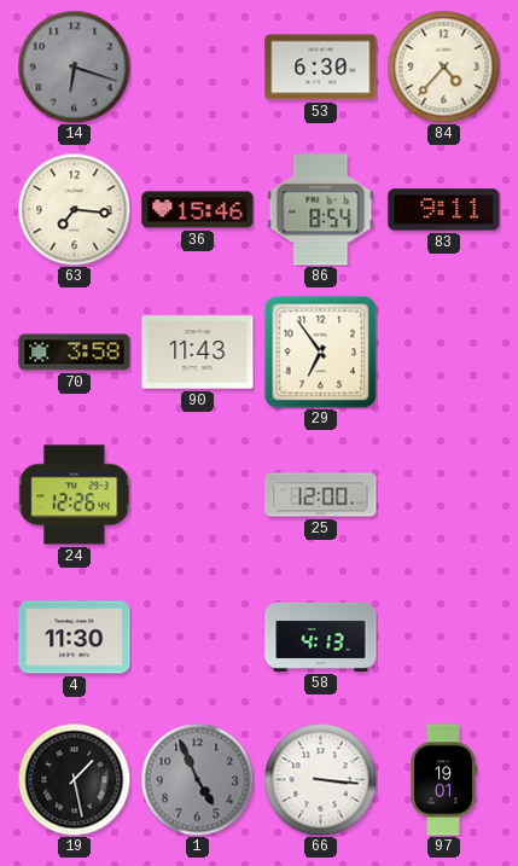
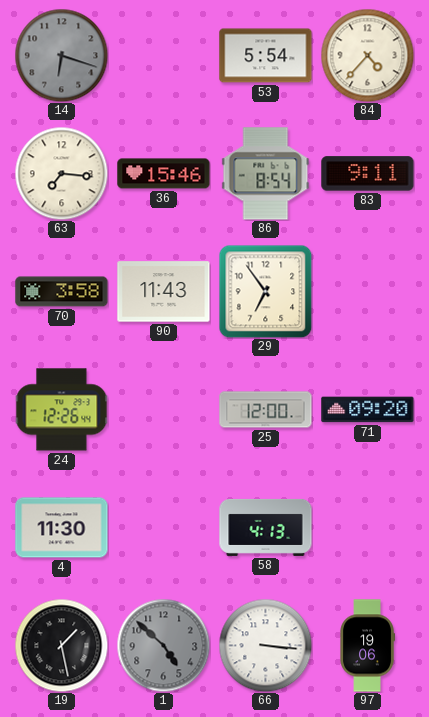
53: 6:30 -> 5:54
71: none -> 09:20
1: 4:56 -> 4:52
97: 19:01 -> 19:06
